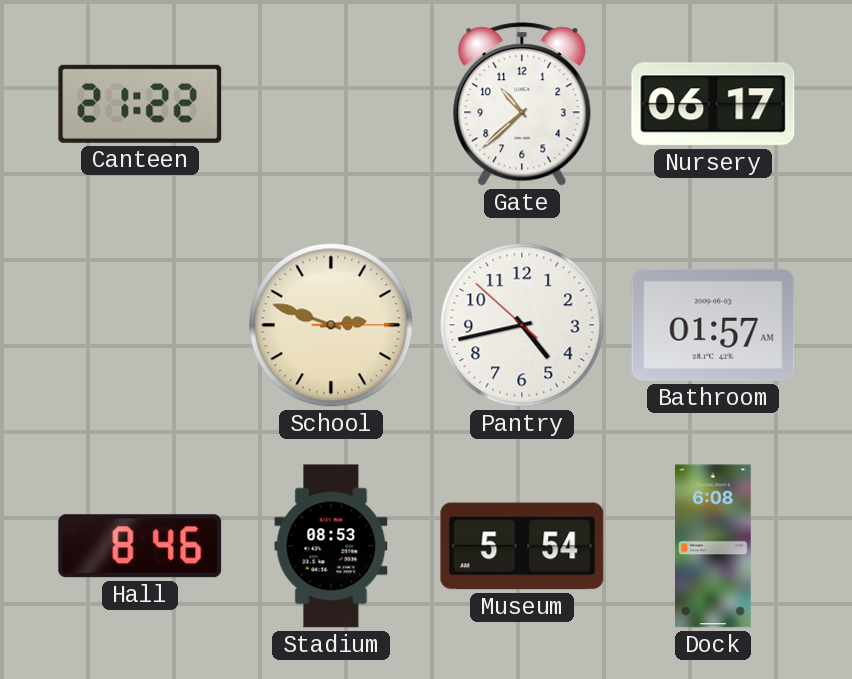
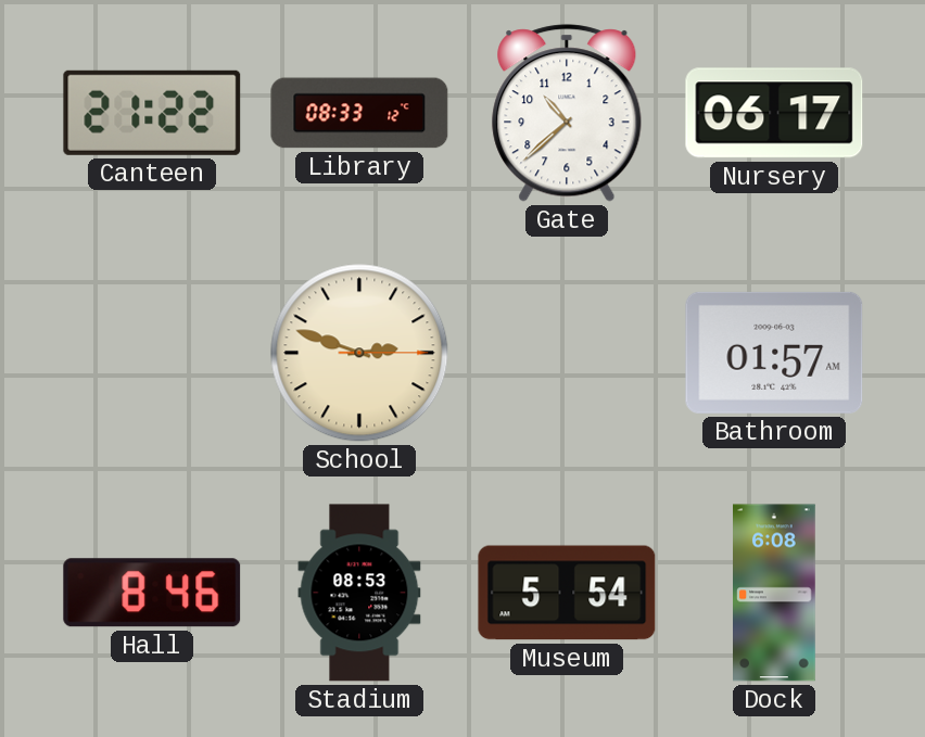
Library: none -> 08:33
Pantry: 4:42 -> none
